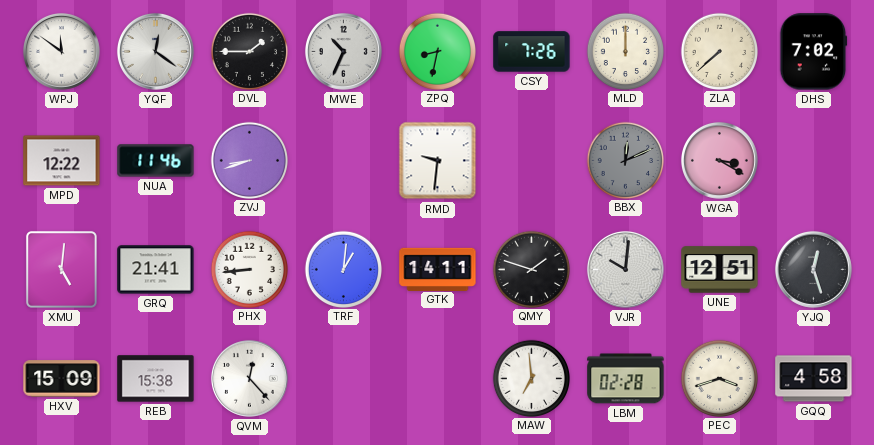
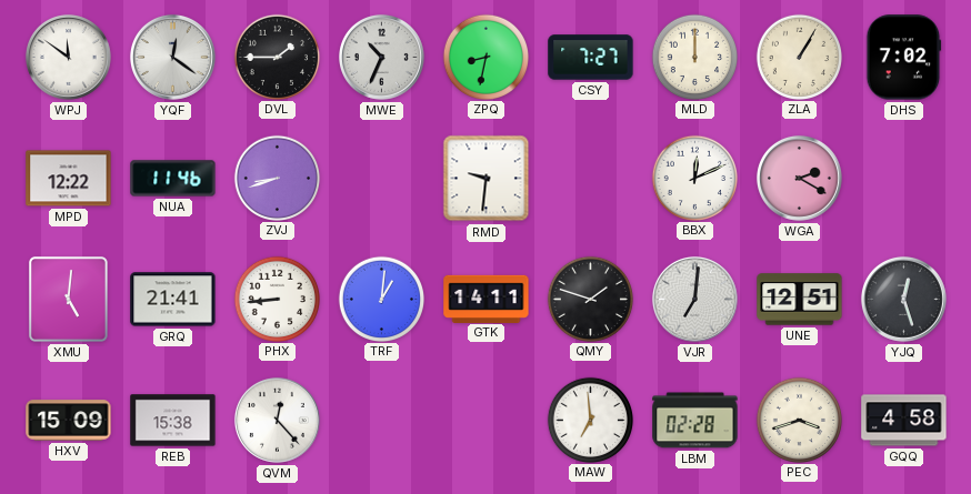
CSY: 7:26 -> 7:27
ZLA: 7:38 -> 1:05
BBX dial: grey -> white
WGA: 3:20 -> 2:20
VJR: 10:01 -> 7:01
